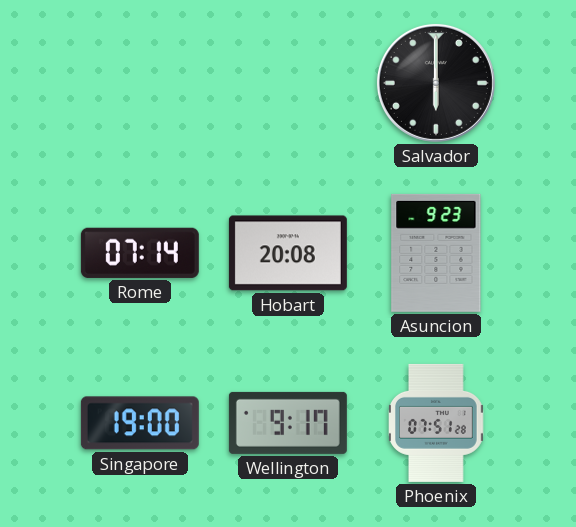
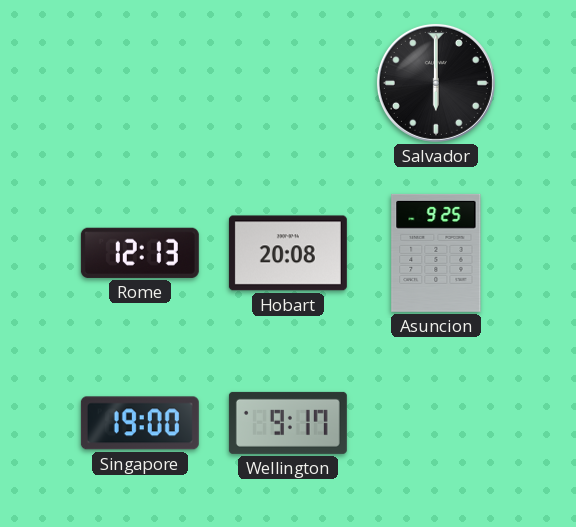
Rome: 07:14 -> 12:13
Asuncion: 9:23 -> 9:25
Phoenix: 07:51 -> none
